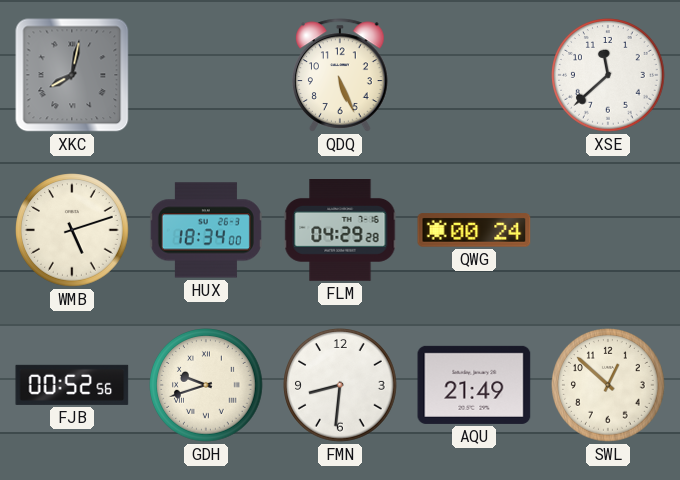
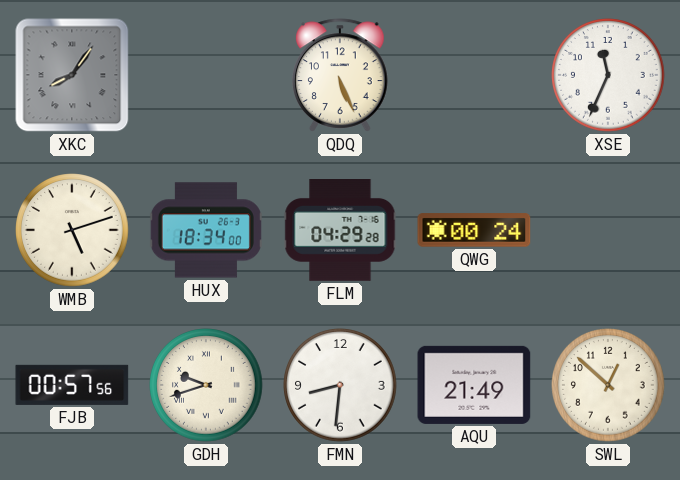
XKC: 8:02 -> 8:06
XSE: 11:38 -> 11:34
FJB: 00:52 -> 00:57
